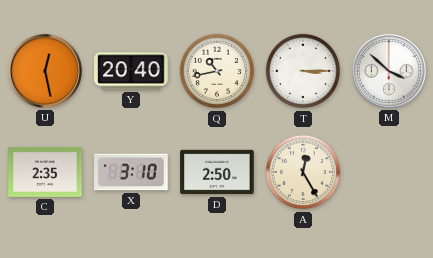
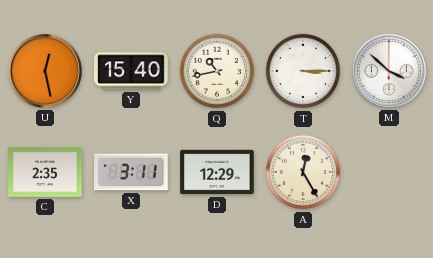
Y: 20:40 -> 15:40
X: 3:10 -> 3:11
D: 2:50 -> 12:29
